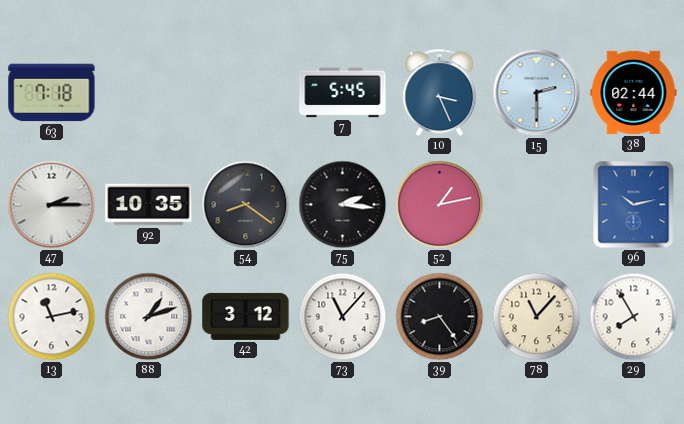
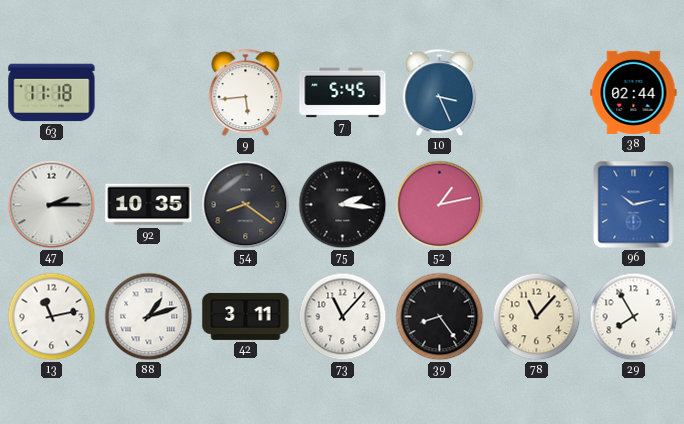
63: 7:18 -> 11:18
9: none -> 5:44
15: 2:30 -> none
42: 3:12 -> 3:11
